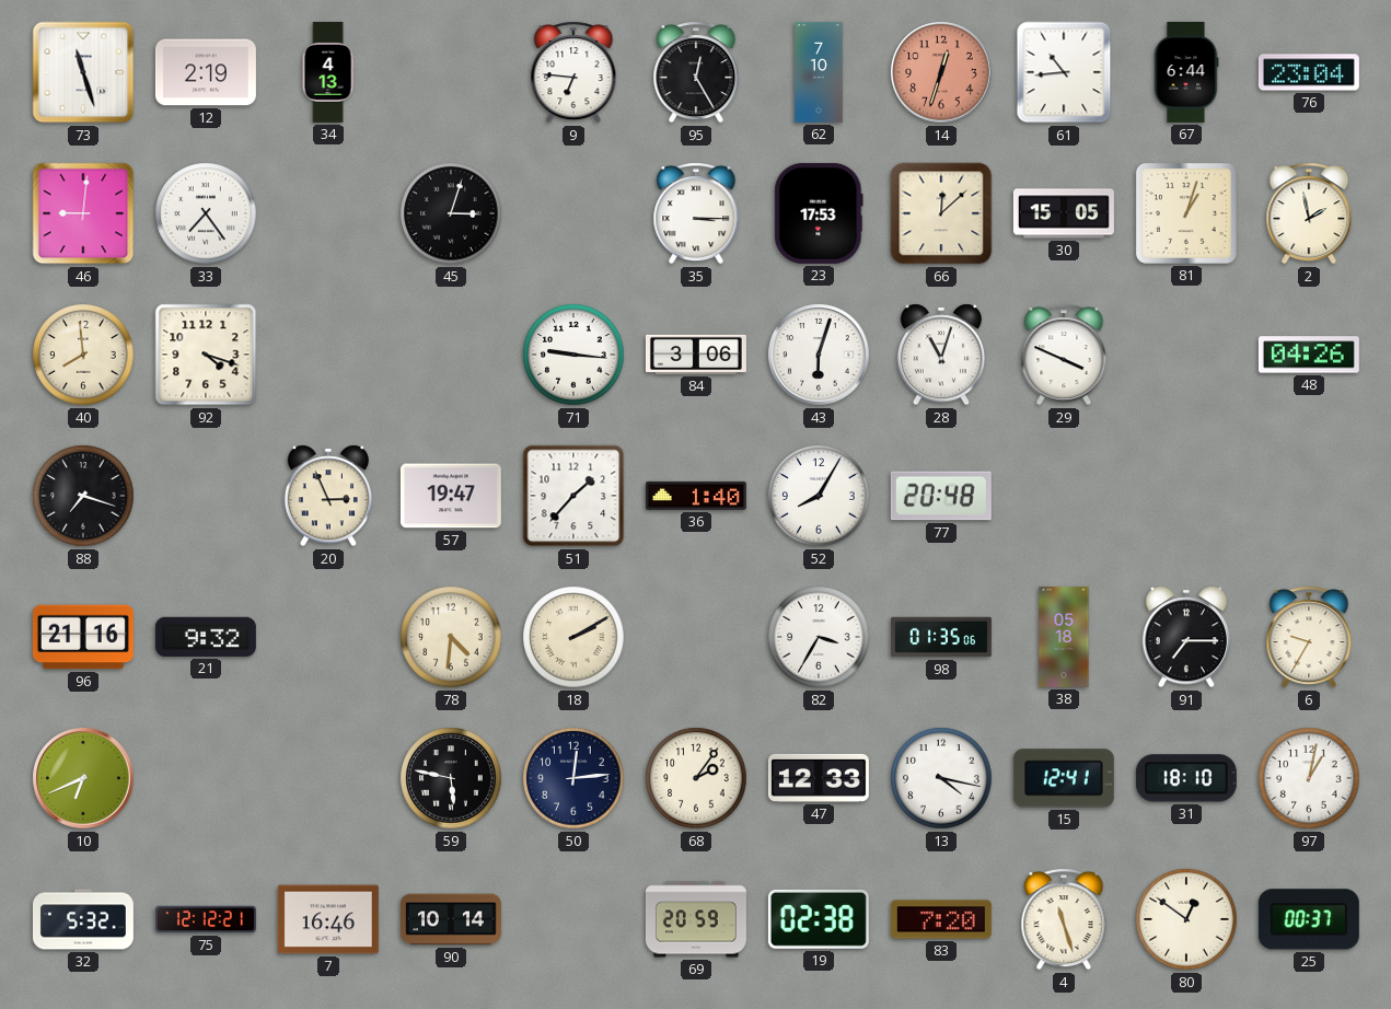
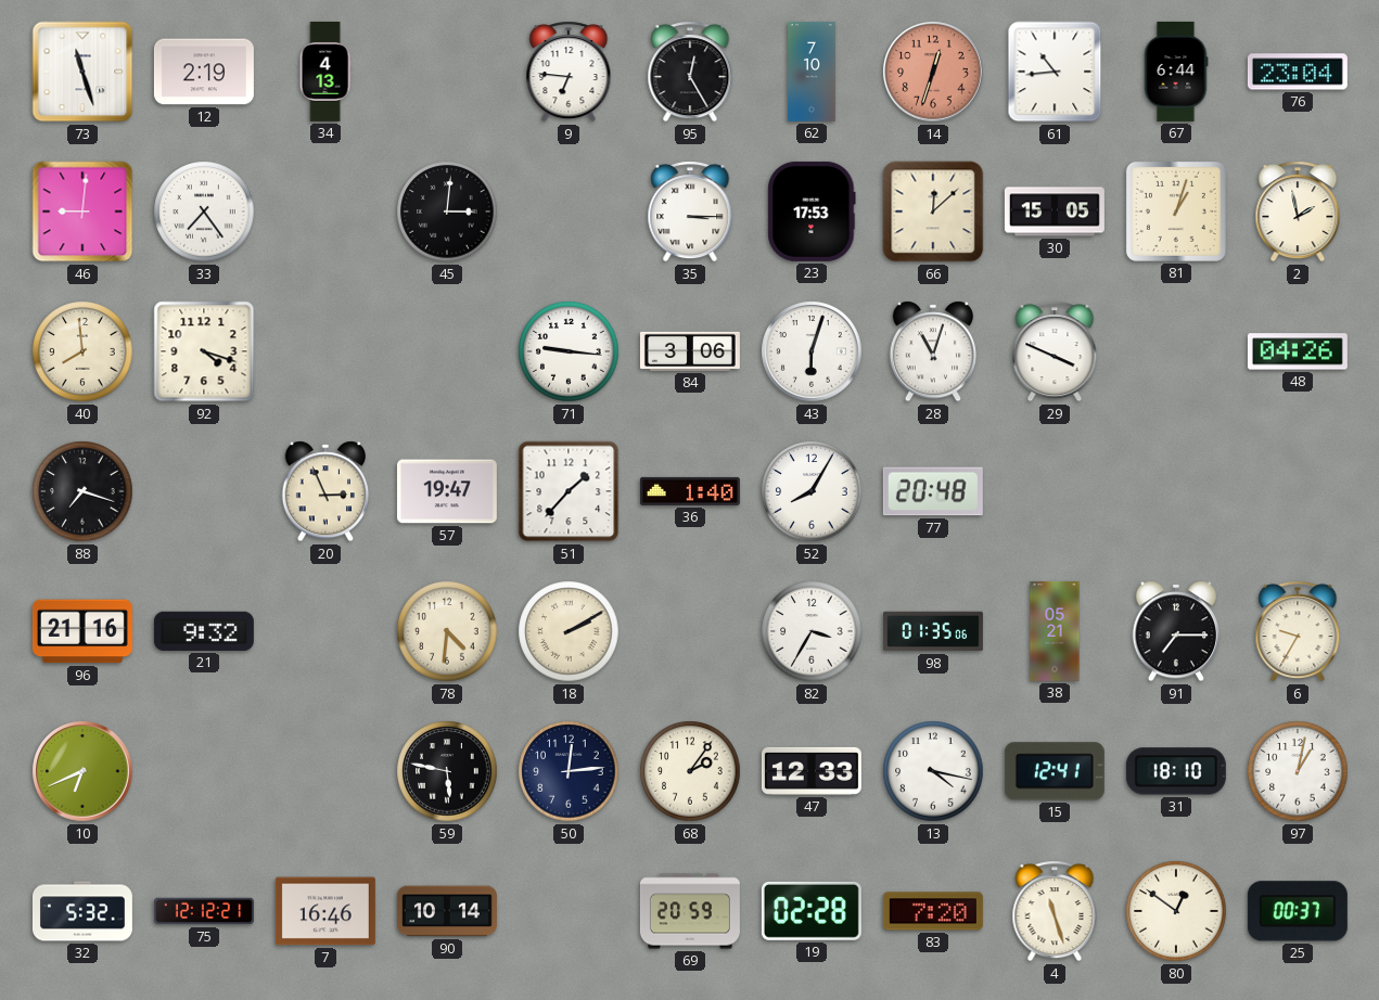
45: 3:03 -> 3:01
38: 05:18 -> 05:21
19: 02:38 -> 02:28
